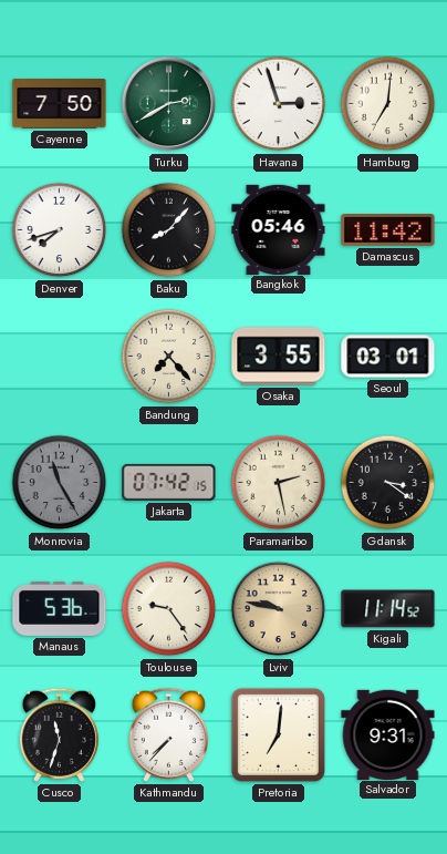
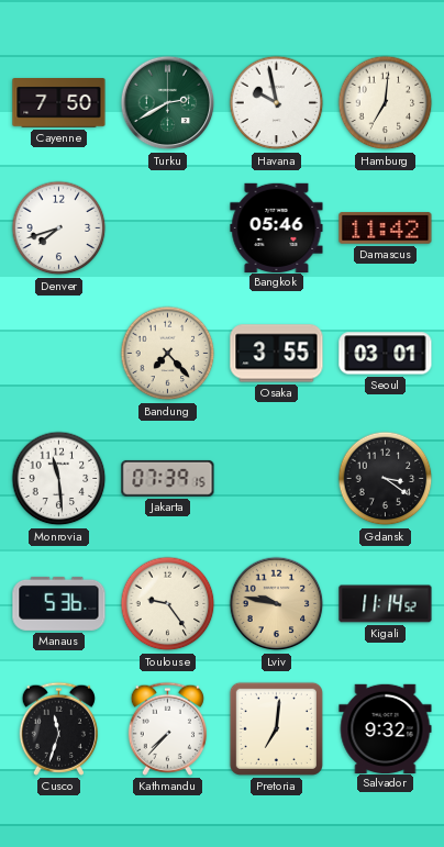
Havana: 2:57 -> 9:58
Baku: 8:07 -> none
Monrovia: 11:25 -> 11:29
Monrovia dial: grey -> white
Jakarta: 07:42 -> 07:39
Paramaribo: 2:28 -> none
Salvador: 9:31 -> 9:32
